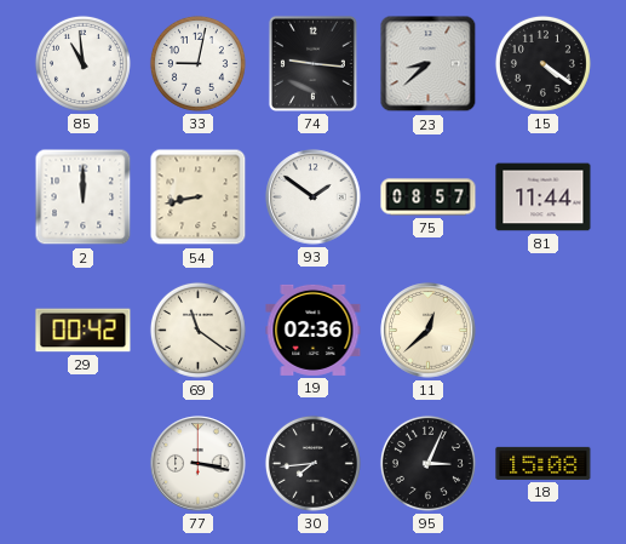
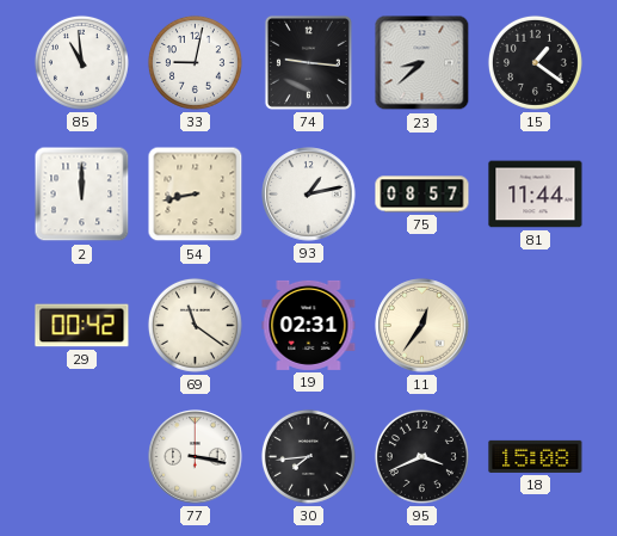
15: 4:21 -> 1:21
93: 1:51 -> 1:13
19: 02:36 -> 02:31
11: 12:38 -> 12:36
95: 3:04 -> 3:41
